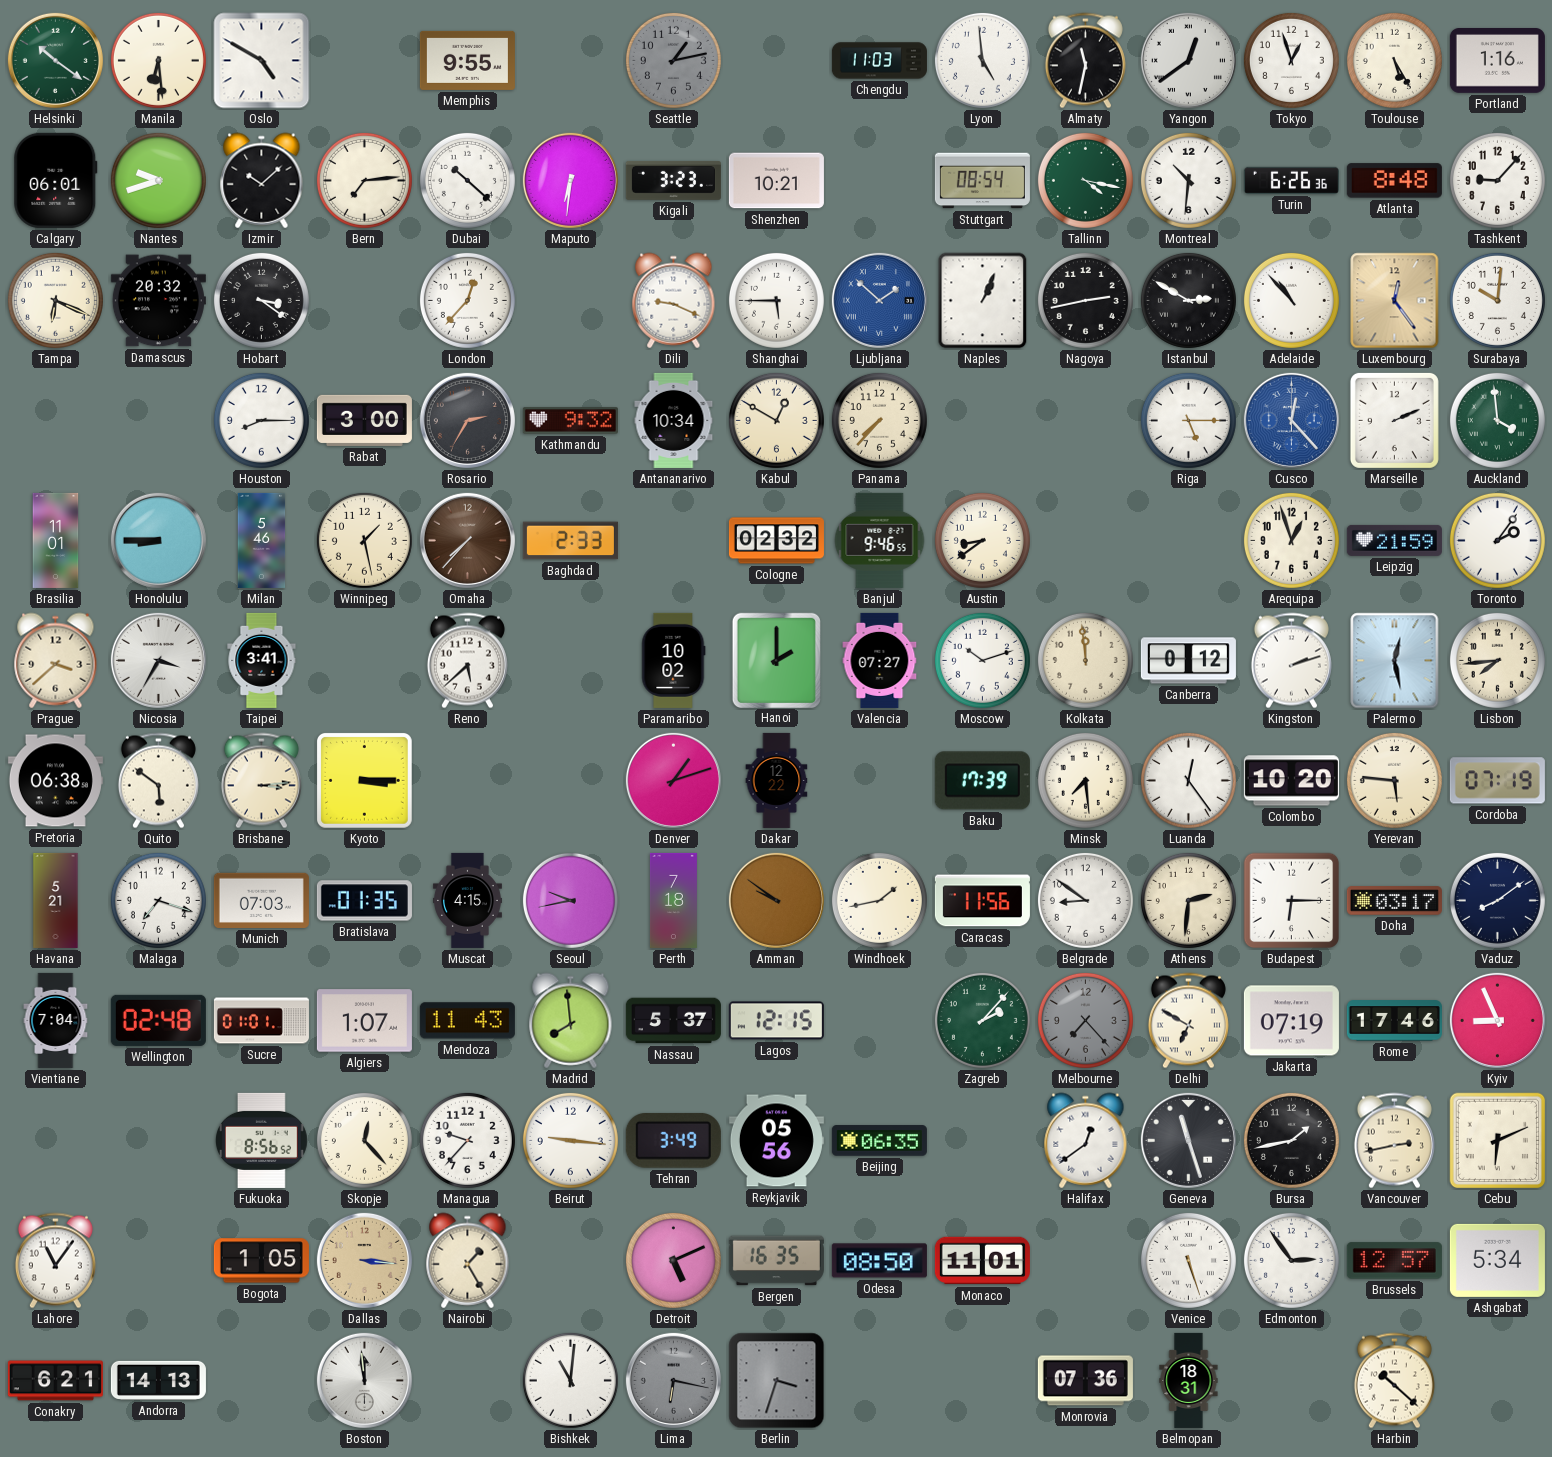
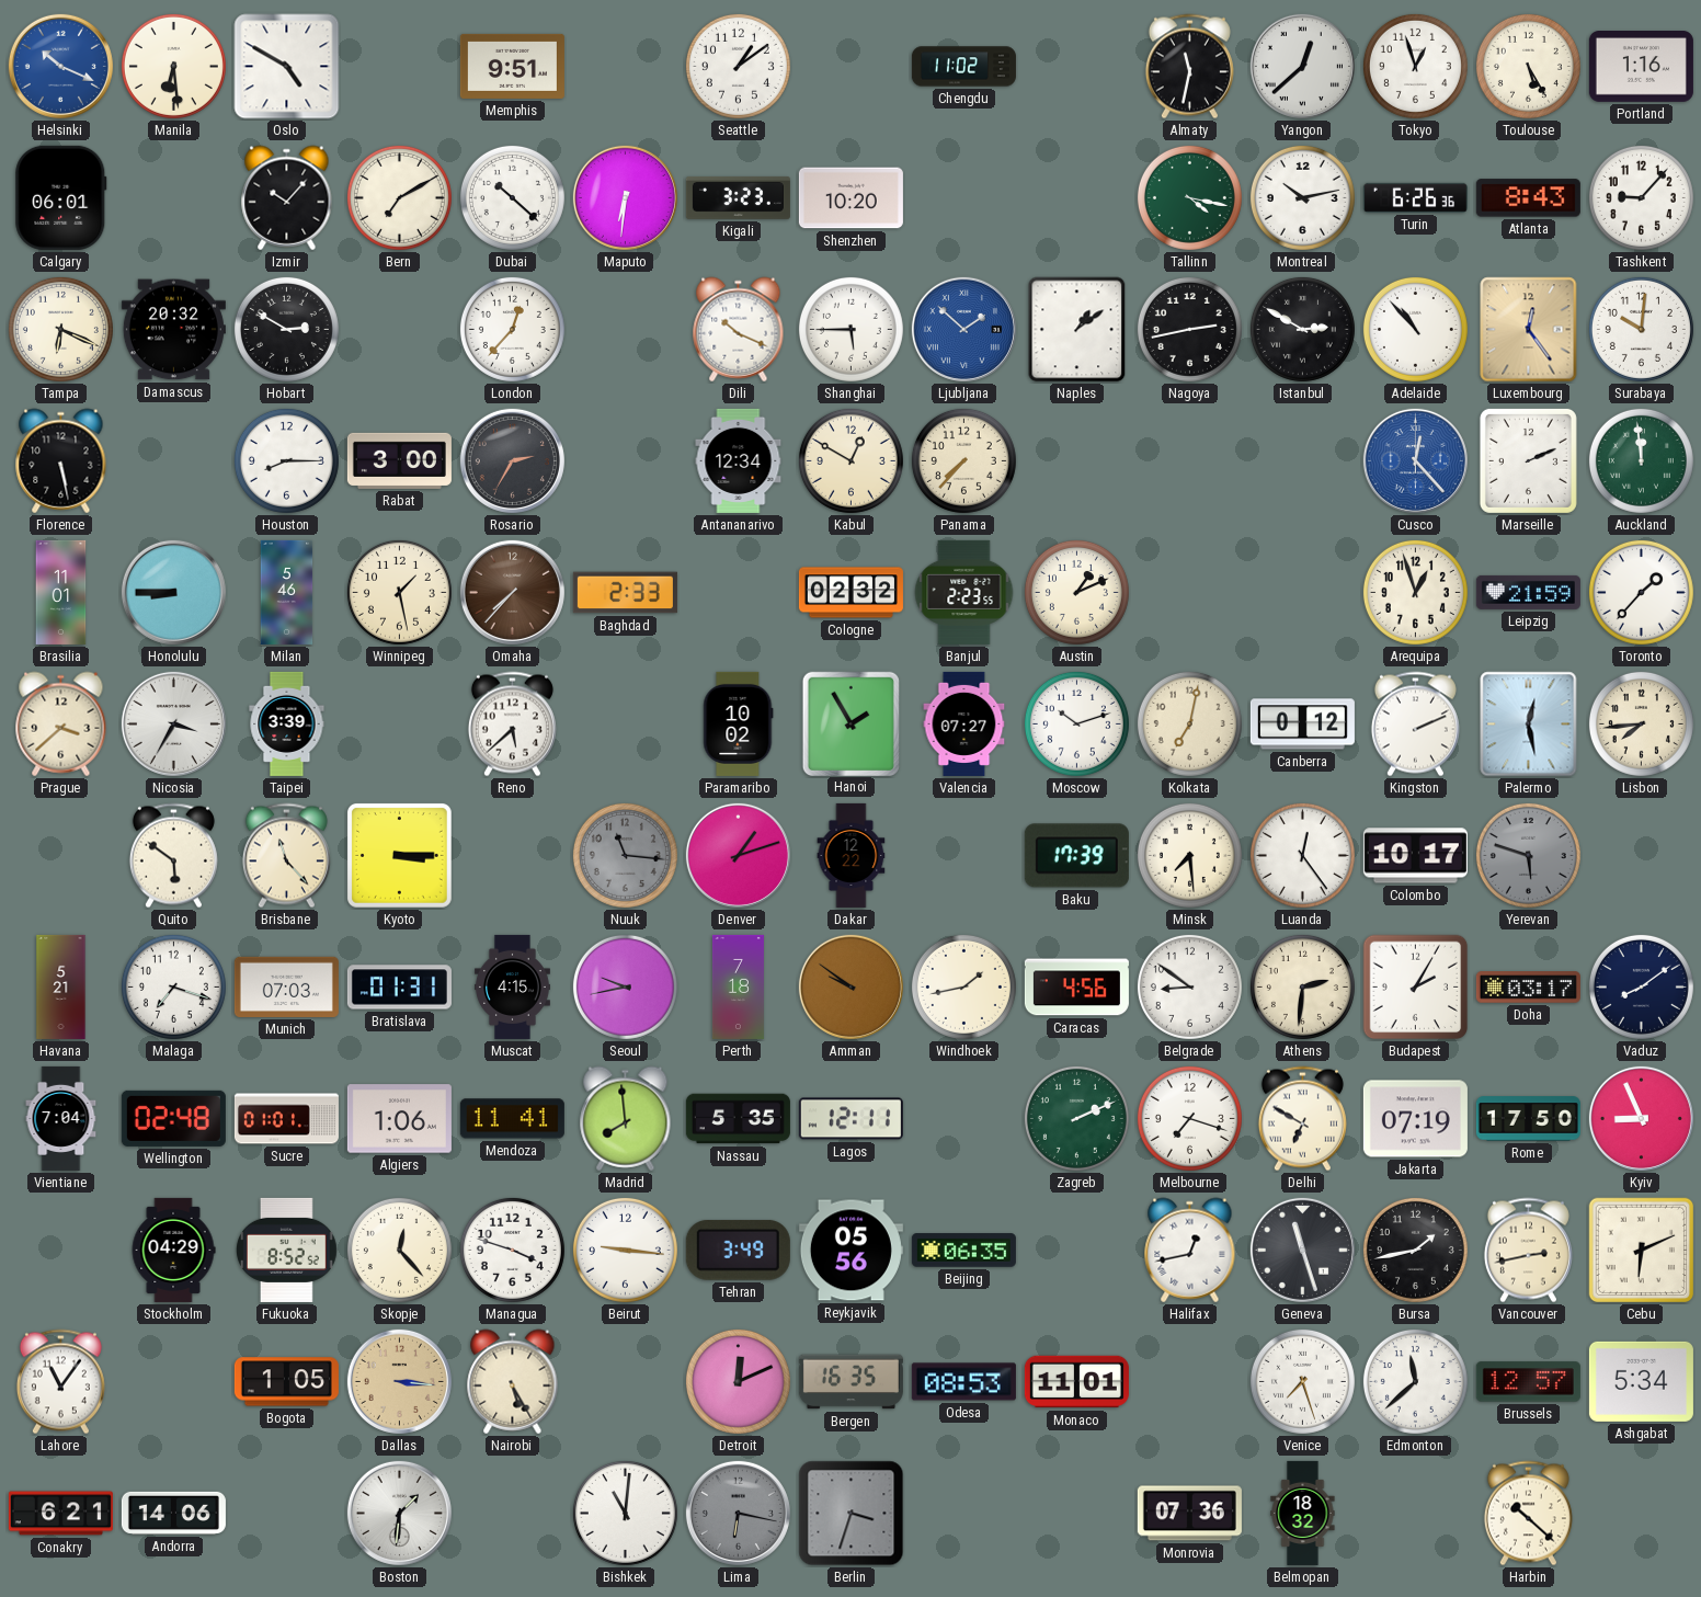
Helsinki: 10:21 -> 10:19
Helsinki dial: green -> blue
Memphis: 9:55 -> 9:51
Seattle: 1:13 -> 1:09
Seattle dial: grey -> white
Chengdu: 11:03 -> 11:02
Lyon: 4:59 -> none
Yangon: 12:39 -> 12:38
Nantes: 9:42 -> none
Izmir: 10:08 -> 10:07
Bern: 7:14 -> 7:10
Shenzhen: 10:21 -> 10:20
Stuttgart: 08:54 -> none
Montreal: 10:31 -> 10:13
Atlanta: 8:48 -> 8:43
Hobart: 3:21 -> 2:50
Dili: 9:19 -> 10:19
Naples: 1:04 -> 1:09
Florence: none -> 5:28
Kathmandu: 9:32 -> none
Antananarivo: 10:34 -> 12:34
Riga: 5:15 -> none
Auckland: 3:59 -> 11:59
Banjul: 9:46 -> 2:23
Austin: 8:39 -> 1:11
Toronto: 2:06 -> 1:37
Taipei: 3:41 -> 3:39
Hanoi: 2:00 -> 1:55
Kolkata: 11:59 -> 7:02
Kingston: 2:12 -> 2:11
Pretoria: 06:38 -> none
Brisbane: 3:14 -> 11:23
Nuuk: none -> 11:16
Colombo: 10:20 -> 10:17
Yerevan: 5:46 -> 5:48
Yerevan dial: cream -> grey
Cordoba: 07:19 -> none
Bratislava: 01:35 -> 01:31
Caracas: 11:56 -> 4:56
Budapest: 6:15 -> 2:05
Algiers: 1:07 -> 1:06
Mendoza: 11:43 -> 11:41
Nassau: 5:37 -> 5:35
Lagos: 12:15 -> 12:11
Zagreb: 2:07 -> 2:11
Melbourne: 7:23 -> 7:18
Melbourne dial: grey -> white
Rome: 17:46 -> 17:50
Stockholm: none -> 04:29
Fukuoka: 8:56 -> 8:52
Managua: 9:37 -> 3:48
Halifax: 12:39 -> 12:43
Nairobi: 1:25 -> 5:25
Detroit: 5:11 -> 12:11
Odesa: 08:50 -> 08:53
Venice: 5:27 -> 7:27
Edmonton: 2:54 -> 11:38
Andorra: 14:13 -> 14:06
Boston: 11:59 -> 1:31
Belmopan: 18:31 -> 18:32
